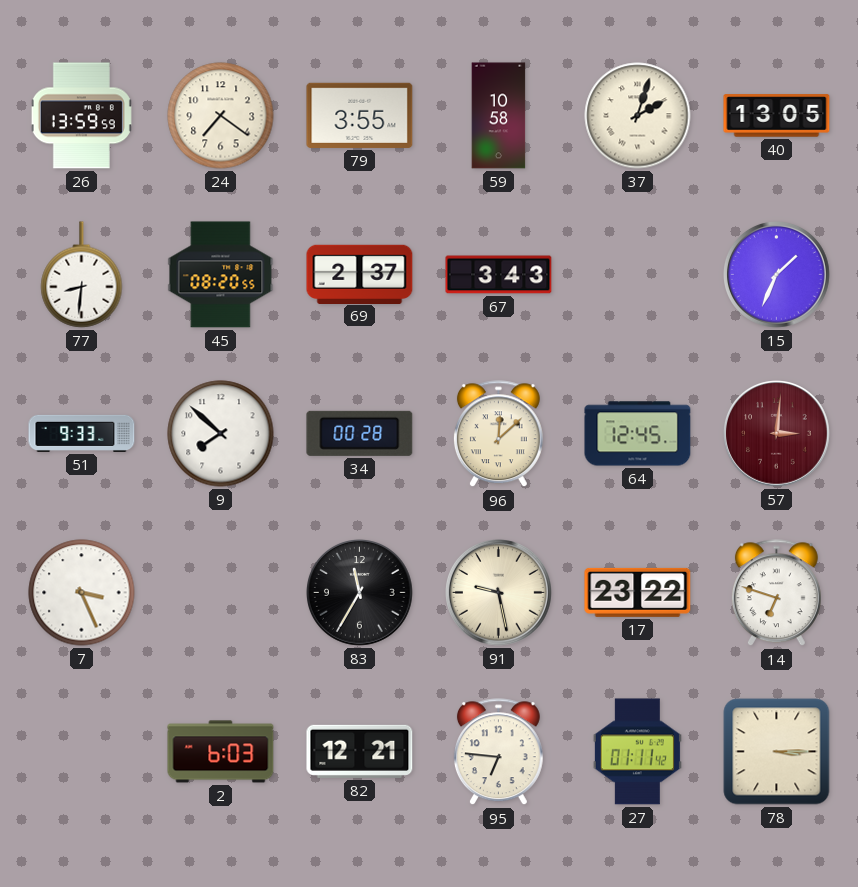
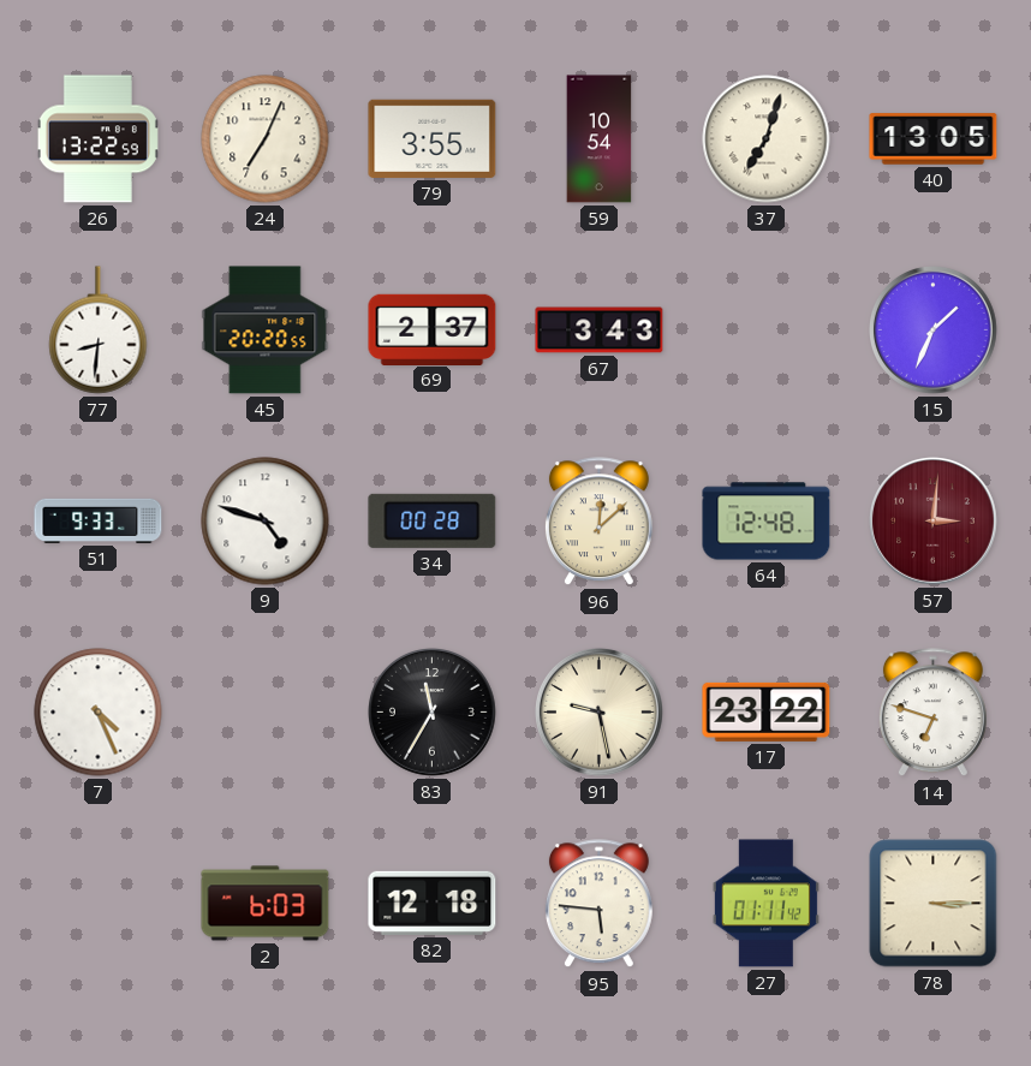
26: 13:59 -> 13:22
24: 7:21 -> 7:04
59: 10:58 -> 10:54
37: 2:03 -> 7:03
45: 08:20 -> 20:20
9: 7:52 -> 4:48
64: 12:45 -> 12:48
7: 3:26 -> 4:26
82: 12:21 -> 12:18
95: 6:46 -> 5:46
